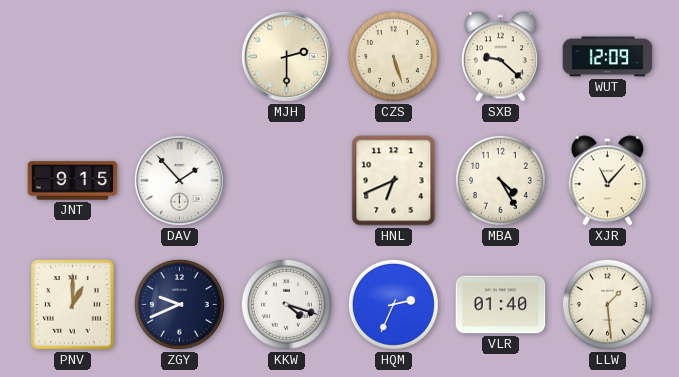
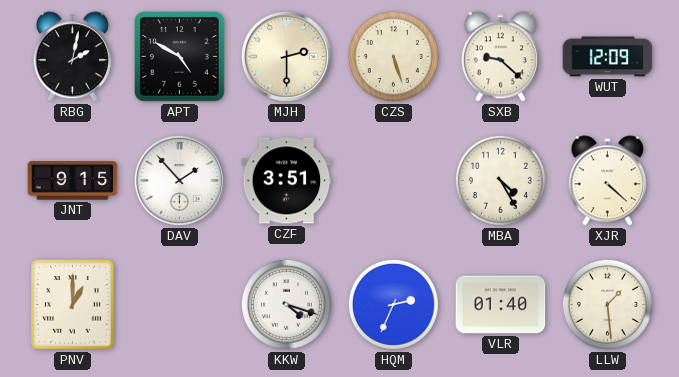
RBG: none -> 2:02
APT: none -> 4:50
CZF: none -> 3:51
HNL: 6:41 -> none
XJR: 11:07 -> 4:22
ZGY: 9:41 -> none
